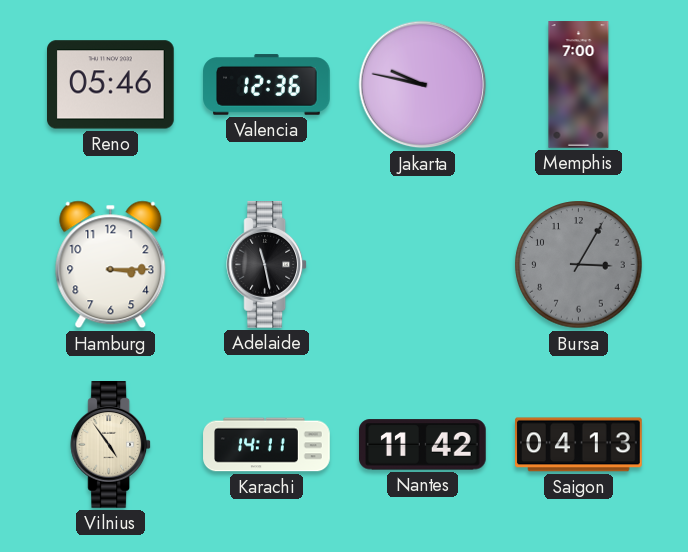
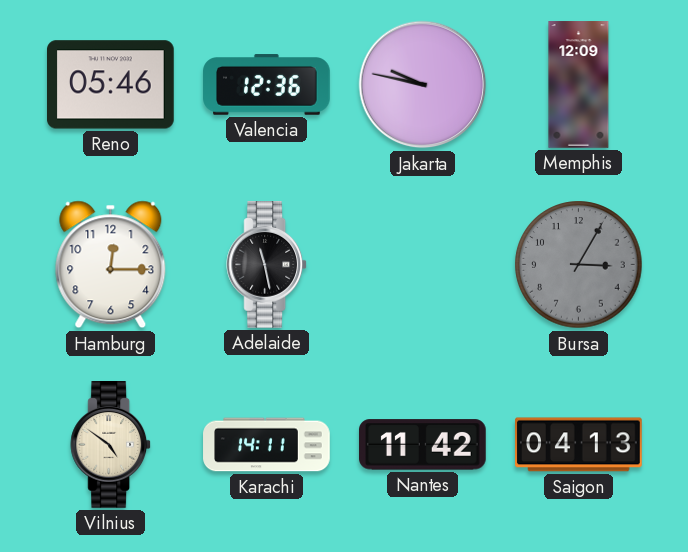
Memphis: 7:00 -> 12:09
Hamburg: 3:15 -> 12:15
Vilnius: 4:54 -> 4:51
